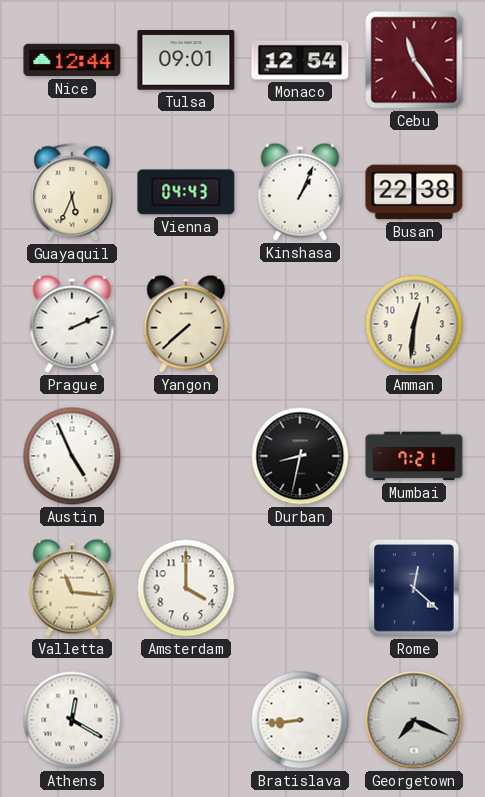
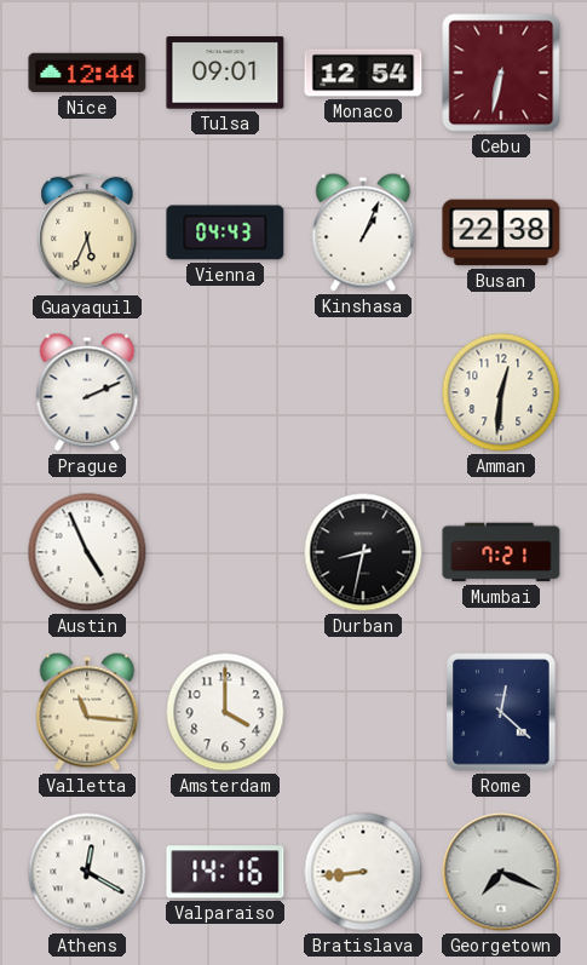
Cebu: 11:24 -> 6:32
Yangon: 7:38 -> none
Valparaiso: none -> 14:16
